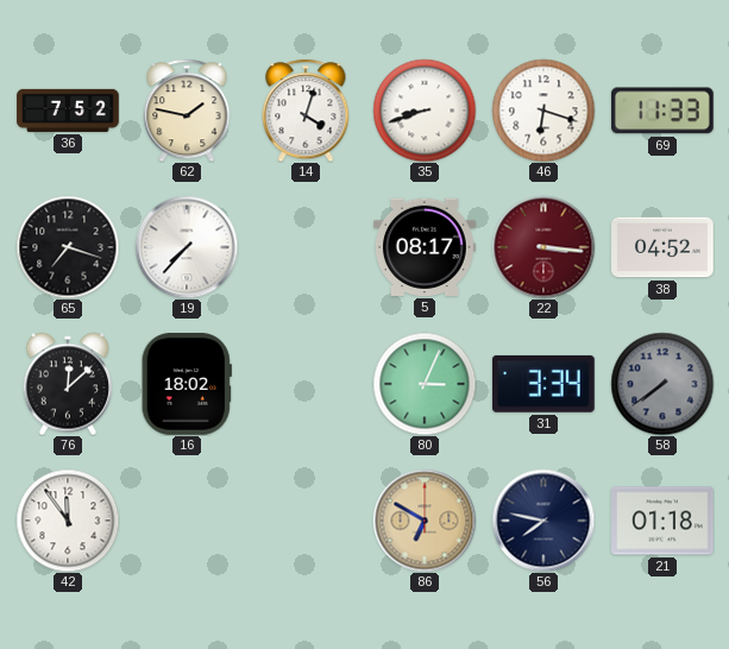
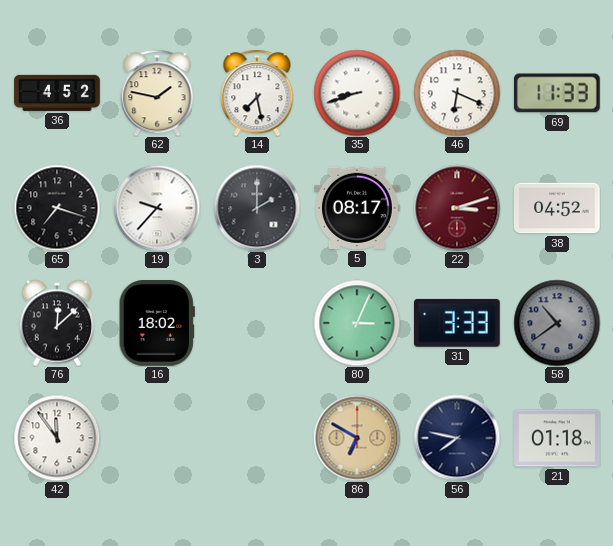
36: 7:52 -> 4:52
14: 4:03 -> 7:28
46: 6:18 -> 6:19
19: 7:37 -> 9:37
3: none -> 2:00
22: 3:16 -> 3:12
31: 3:34 -> 3:33
58: 7:39 -> 10:39
